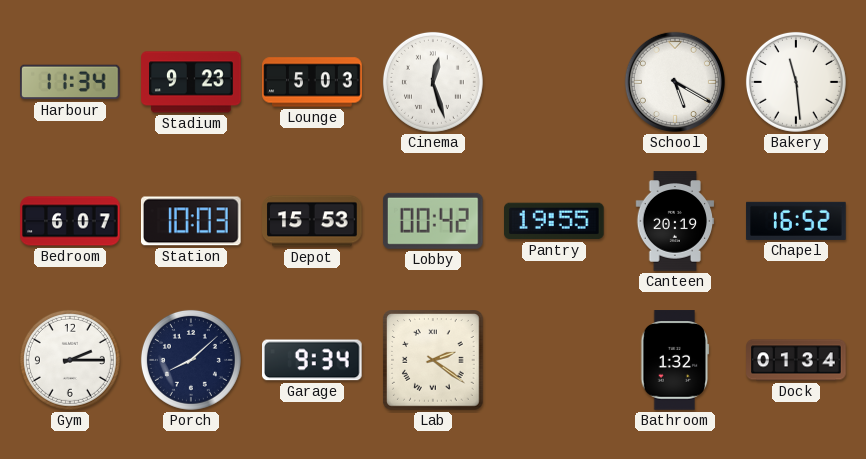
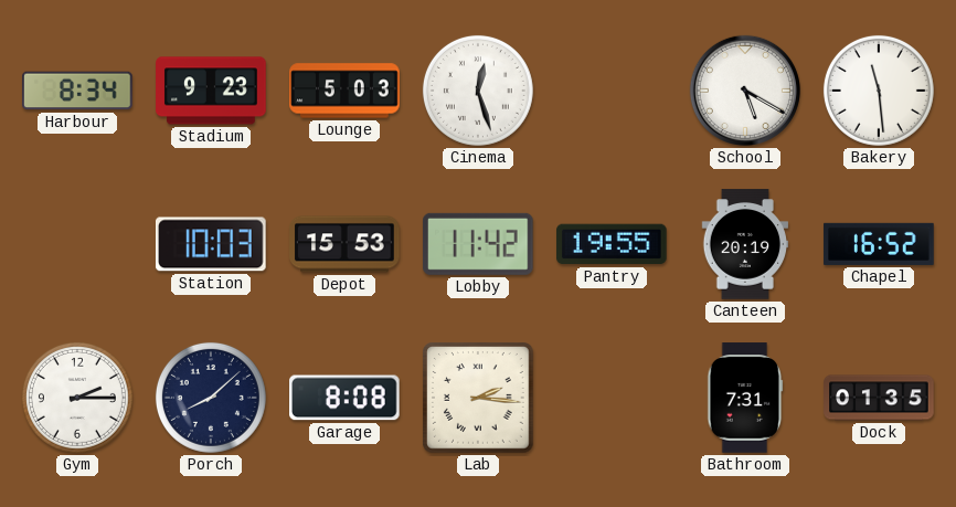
Harbour: 11:34 -> 8:34
Bedroom: 6:07 -> none
Lobby: 00:42 -> 11:42
Garage: 9:34 -> 8:08
Lab: 2:21 -> 2:16
Bathroom: 1:32 -> 7:31
Dock: 01:34 -> 01:35
